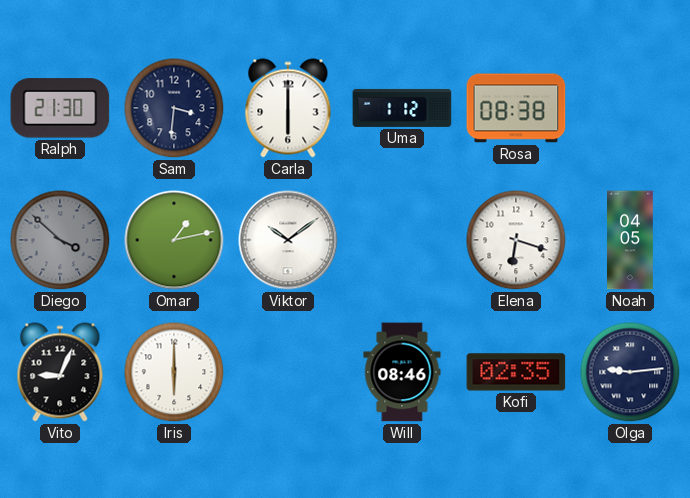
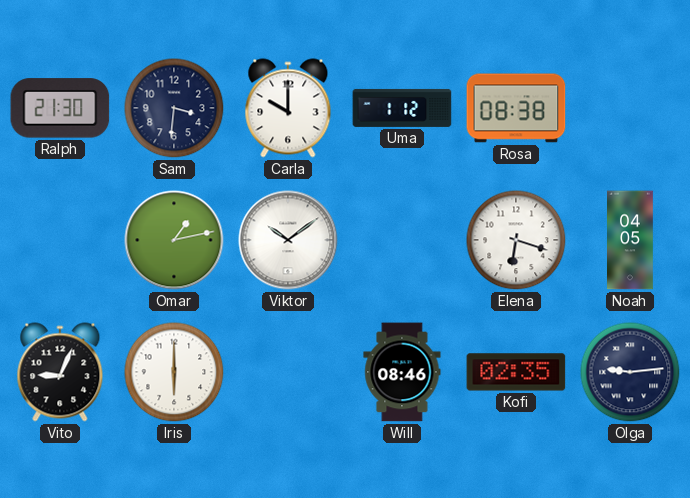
Carla: 6:00 -> 10:00
Diego: 3:52 -> none
